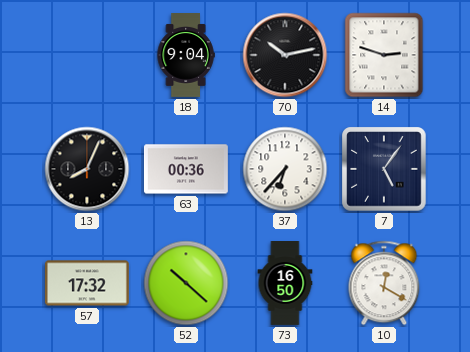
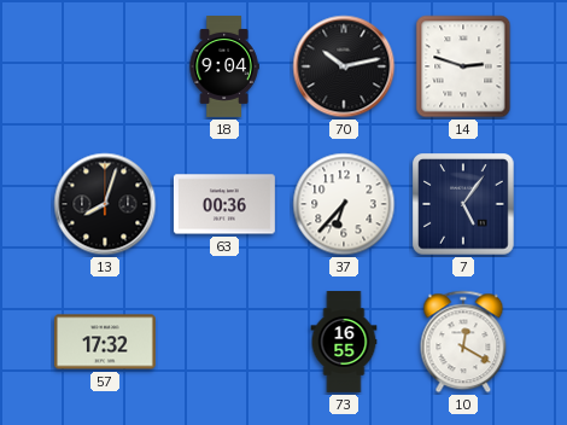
13: 8:04 -> 8:03
52: 10:22 -> none
73: 16:50 -> 16:55
